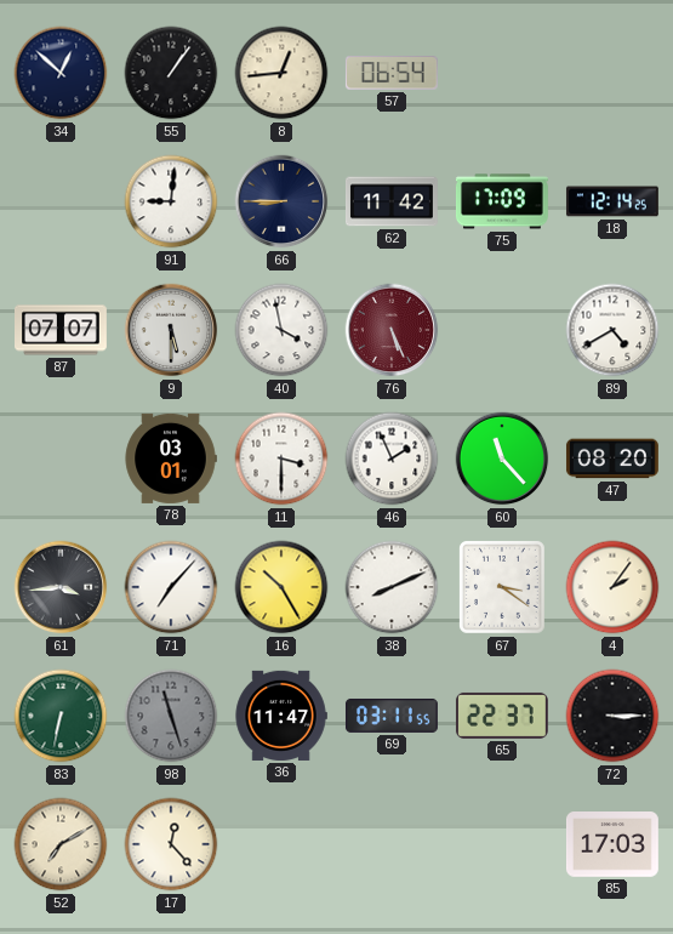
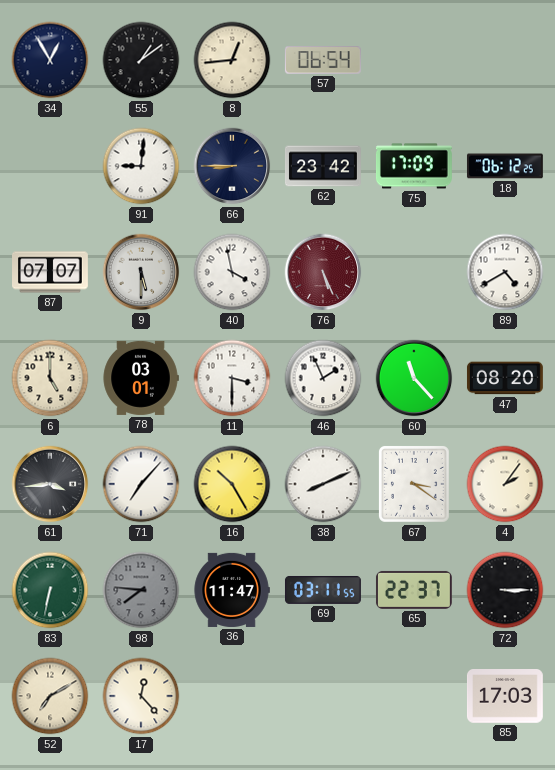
34: 12:52 -> 12:55
55: 1:06 -> 1:09
62: 11:42 -> 23:42
18: 12:14 -> 06:12
6: none -> 5:00
98: 11:27 -> 7:46
